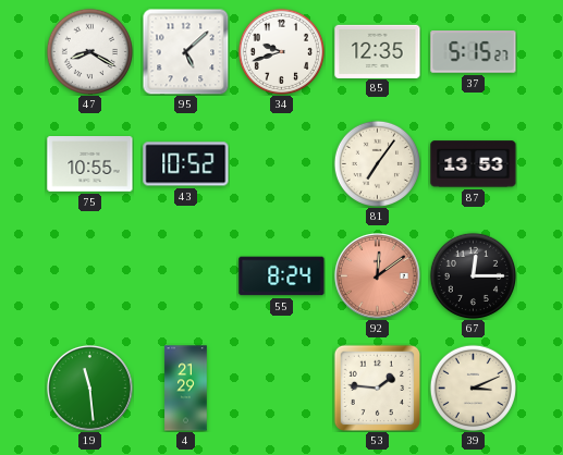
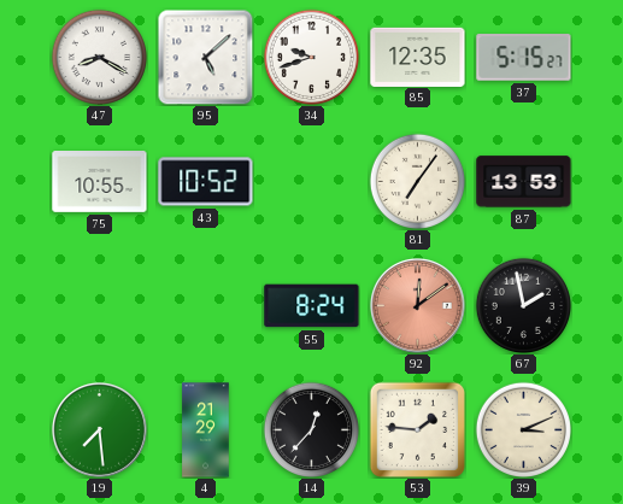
67: 12:15 -> 1:58
19: 11:29 -> 7:29
14: none -> 12:37
